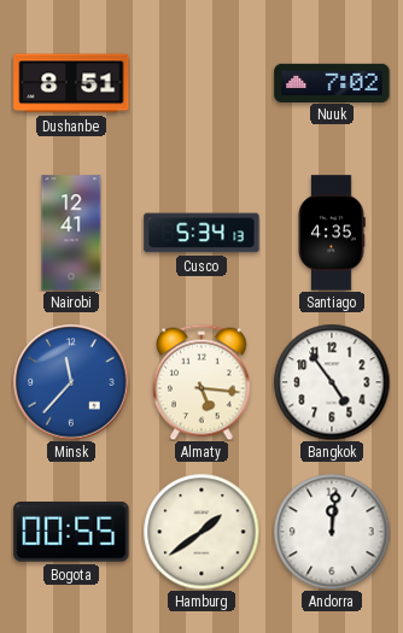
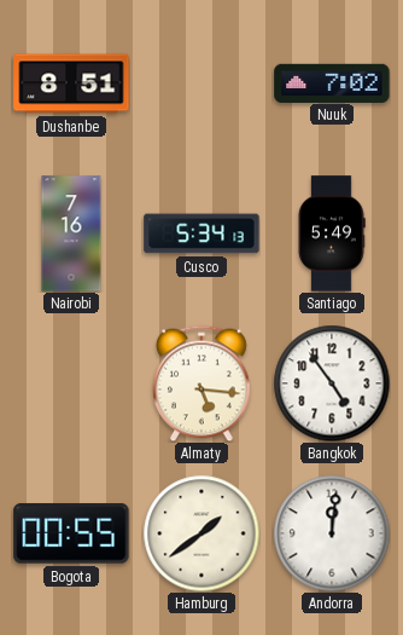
Nairobi: 12:41 -> 7:16
Santiago: 4:35 -> 5:49
Minsk: 11:37 -> none
